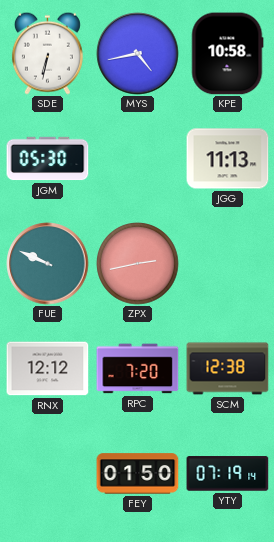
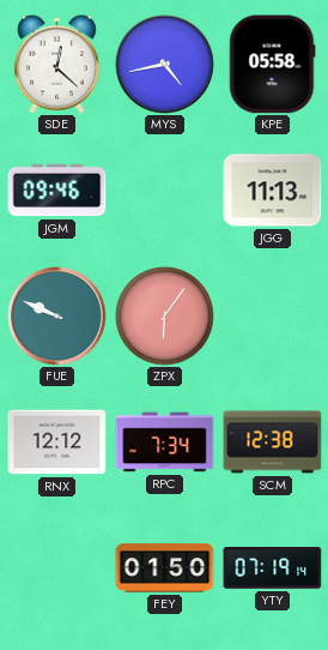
SDE: 6:32 -> 12:22
KPE: 10:58 -> 05:58
JGM: 05:30 -> 09:46
ZPX: 2:43 -> 6:06
RPC: 7:20 -> 7:34
